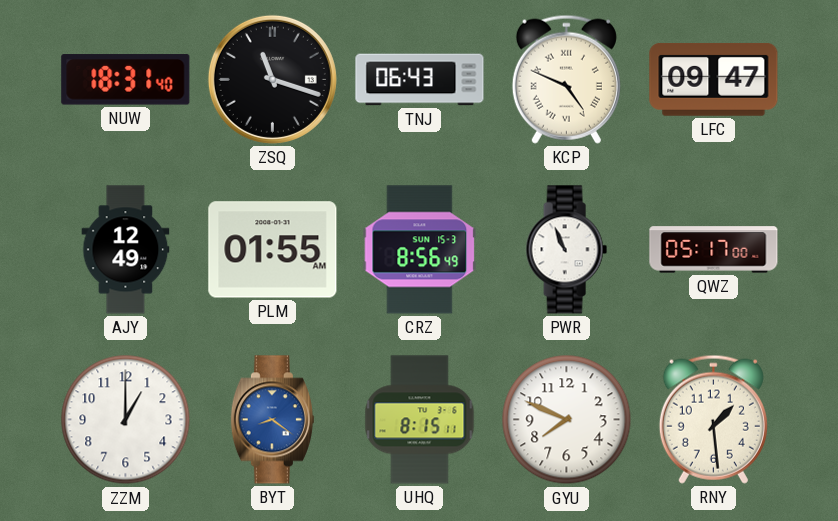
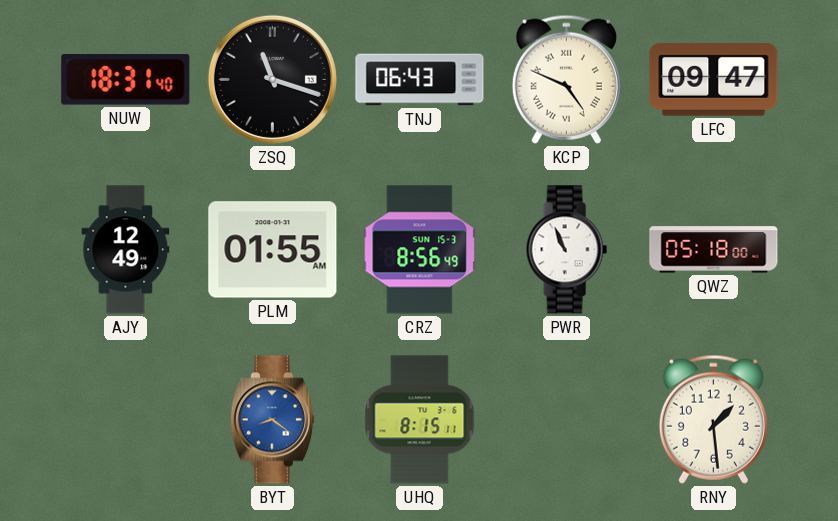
QWZ: 05:17 -> 05:18
ZZM: 1:00 -> none
GYU: 7:49 -> none
